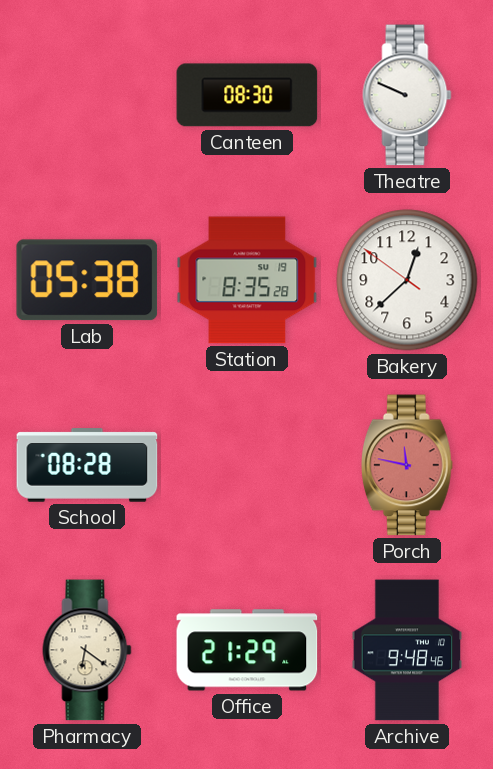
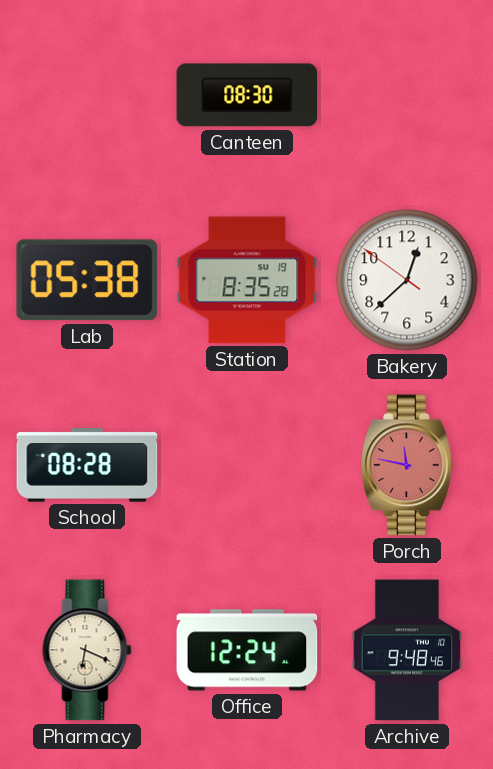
Theatre: 9:49 -> none
Pharmacy: 6:21 -> 6:19
Office: 21:29 -> 12:24
